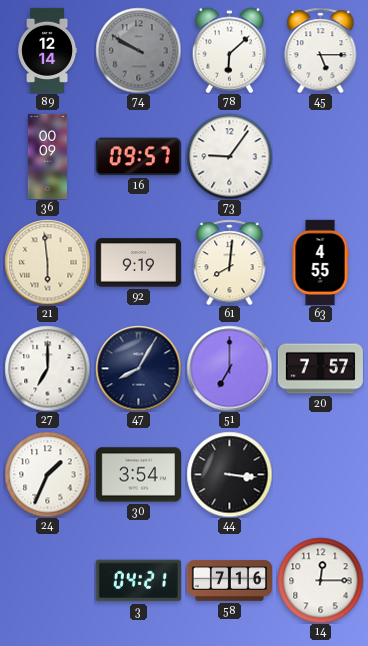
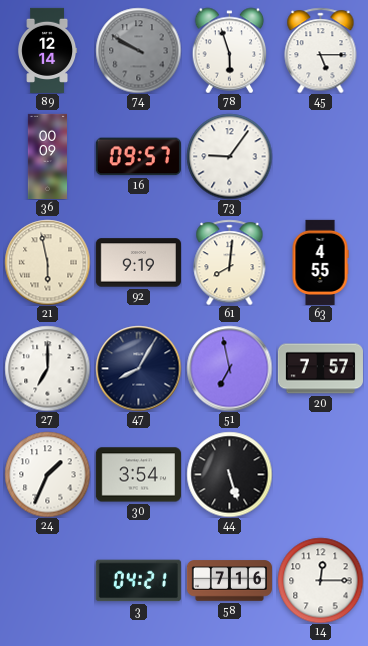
78: 6:08 -> 5:57
21: 5:59 -> 5:58
51: 7:00 -> 6:58
44: 3:16 -> 5:27
